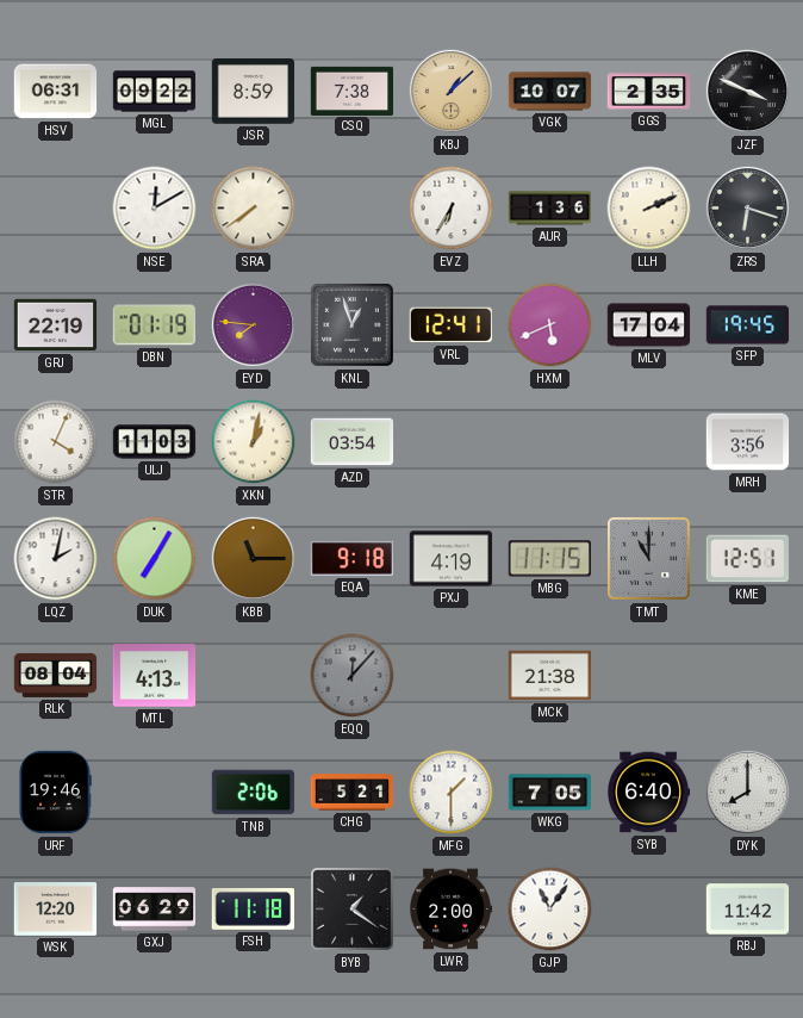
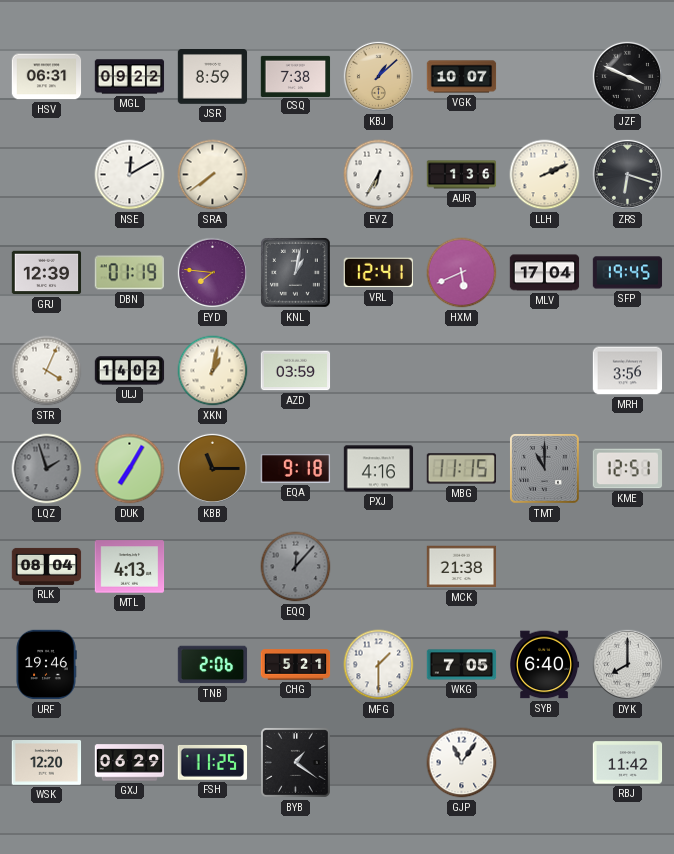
GGS: 2:35 -> none
GRJ: 22:19 -> 12:39
KNL: 12:57 -> 1:02
ULJ: 11:03 -> 14:02
AZD: 03:54 -> 03:59
LQZ: 2:02 -> 1:57
LQZ dial: white -> grey
PXJ: 4:19 -> 4:16
FSH: 11:18 -> 11:25
LWR: 2:00 -> none
